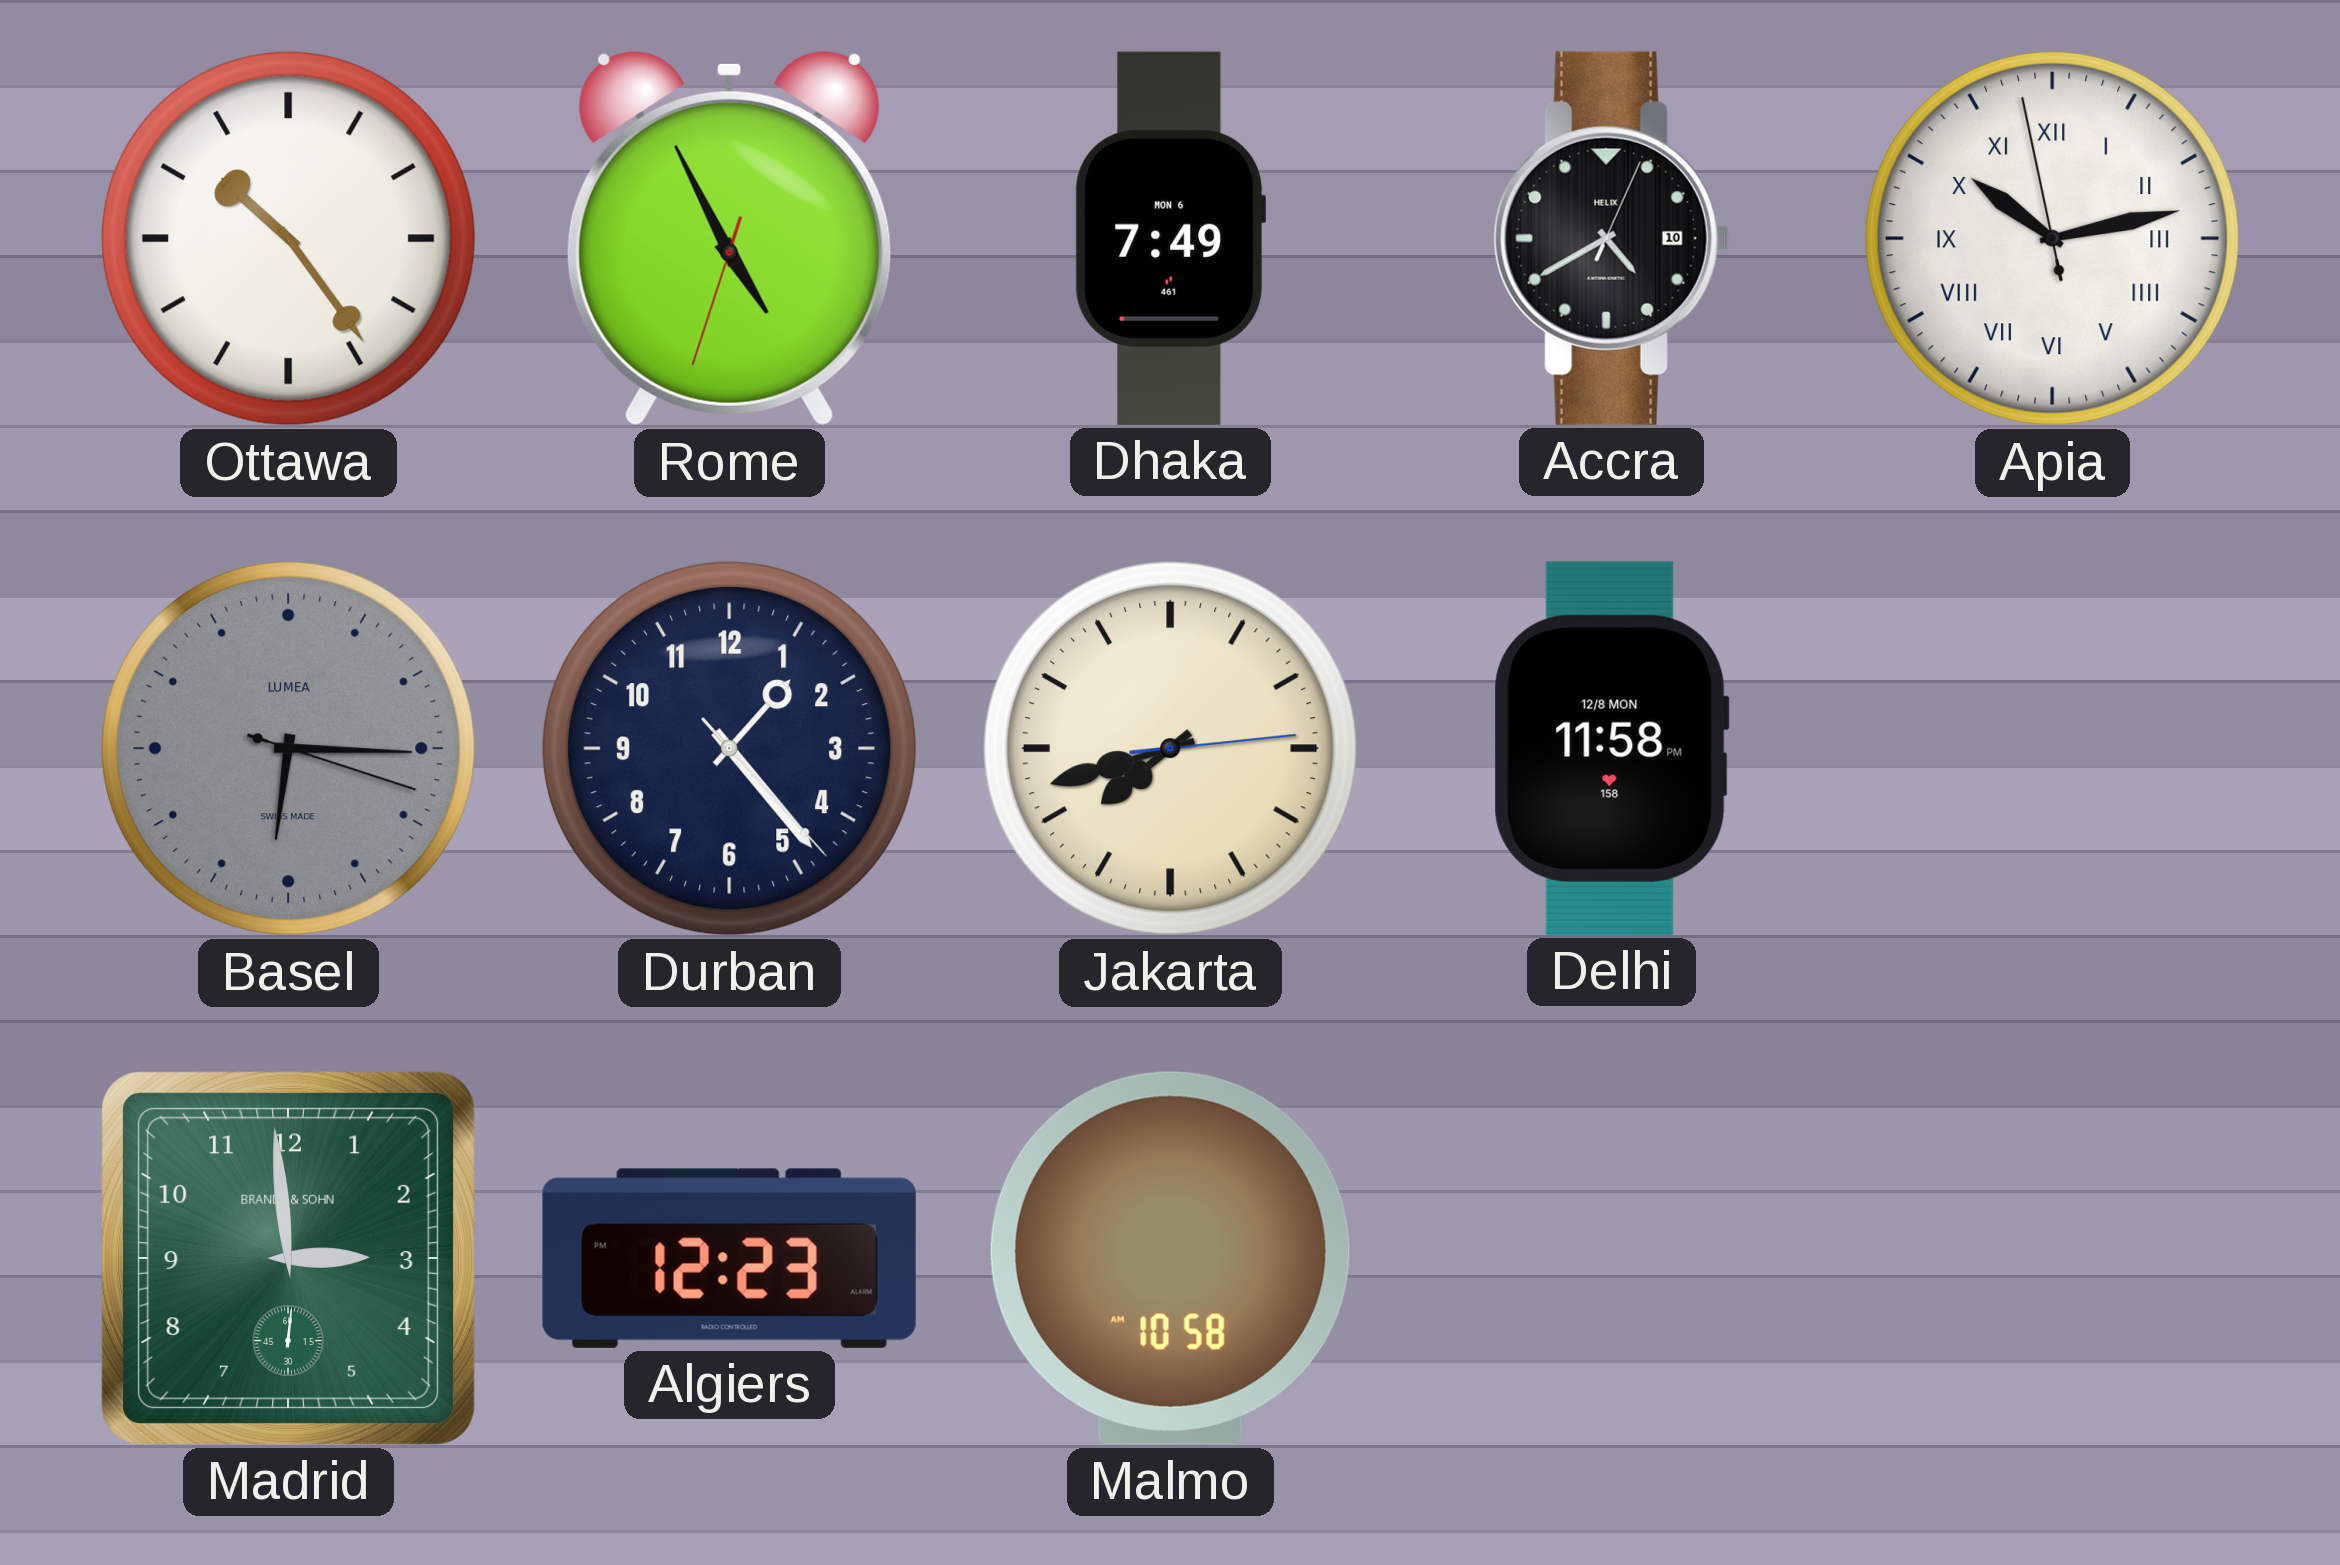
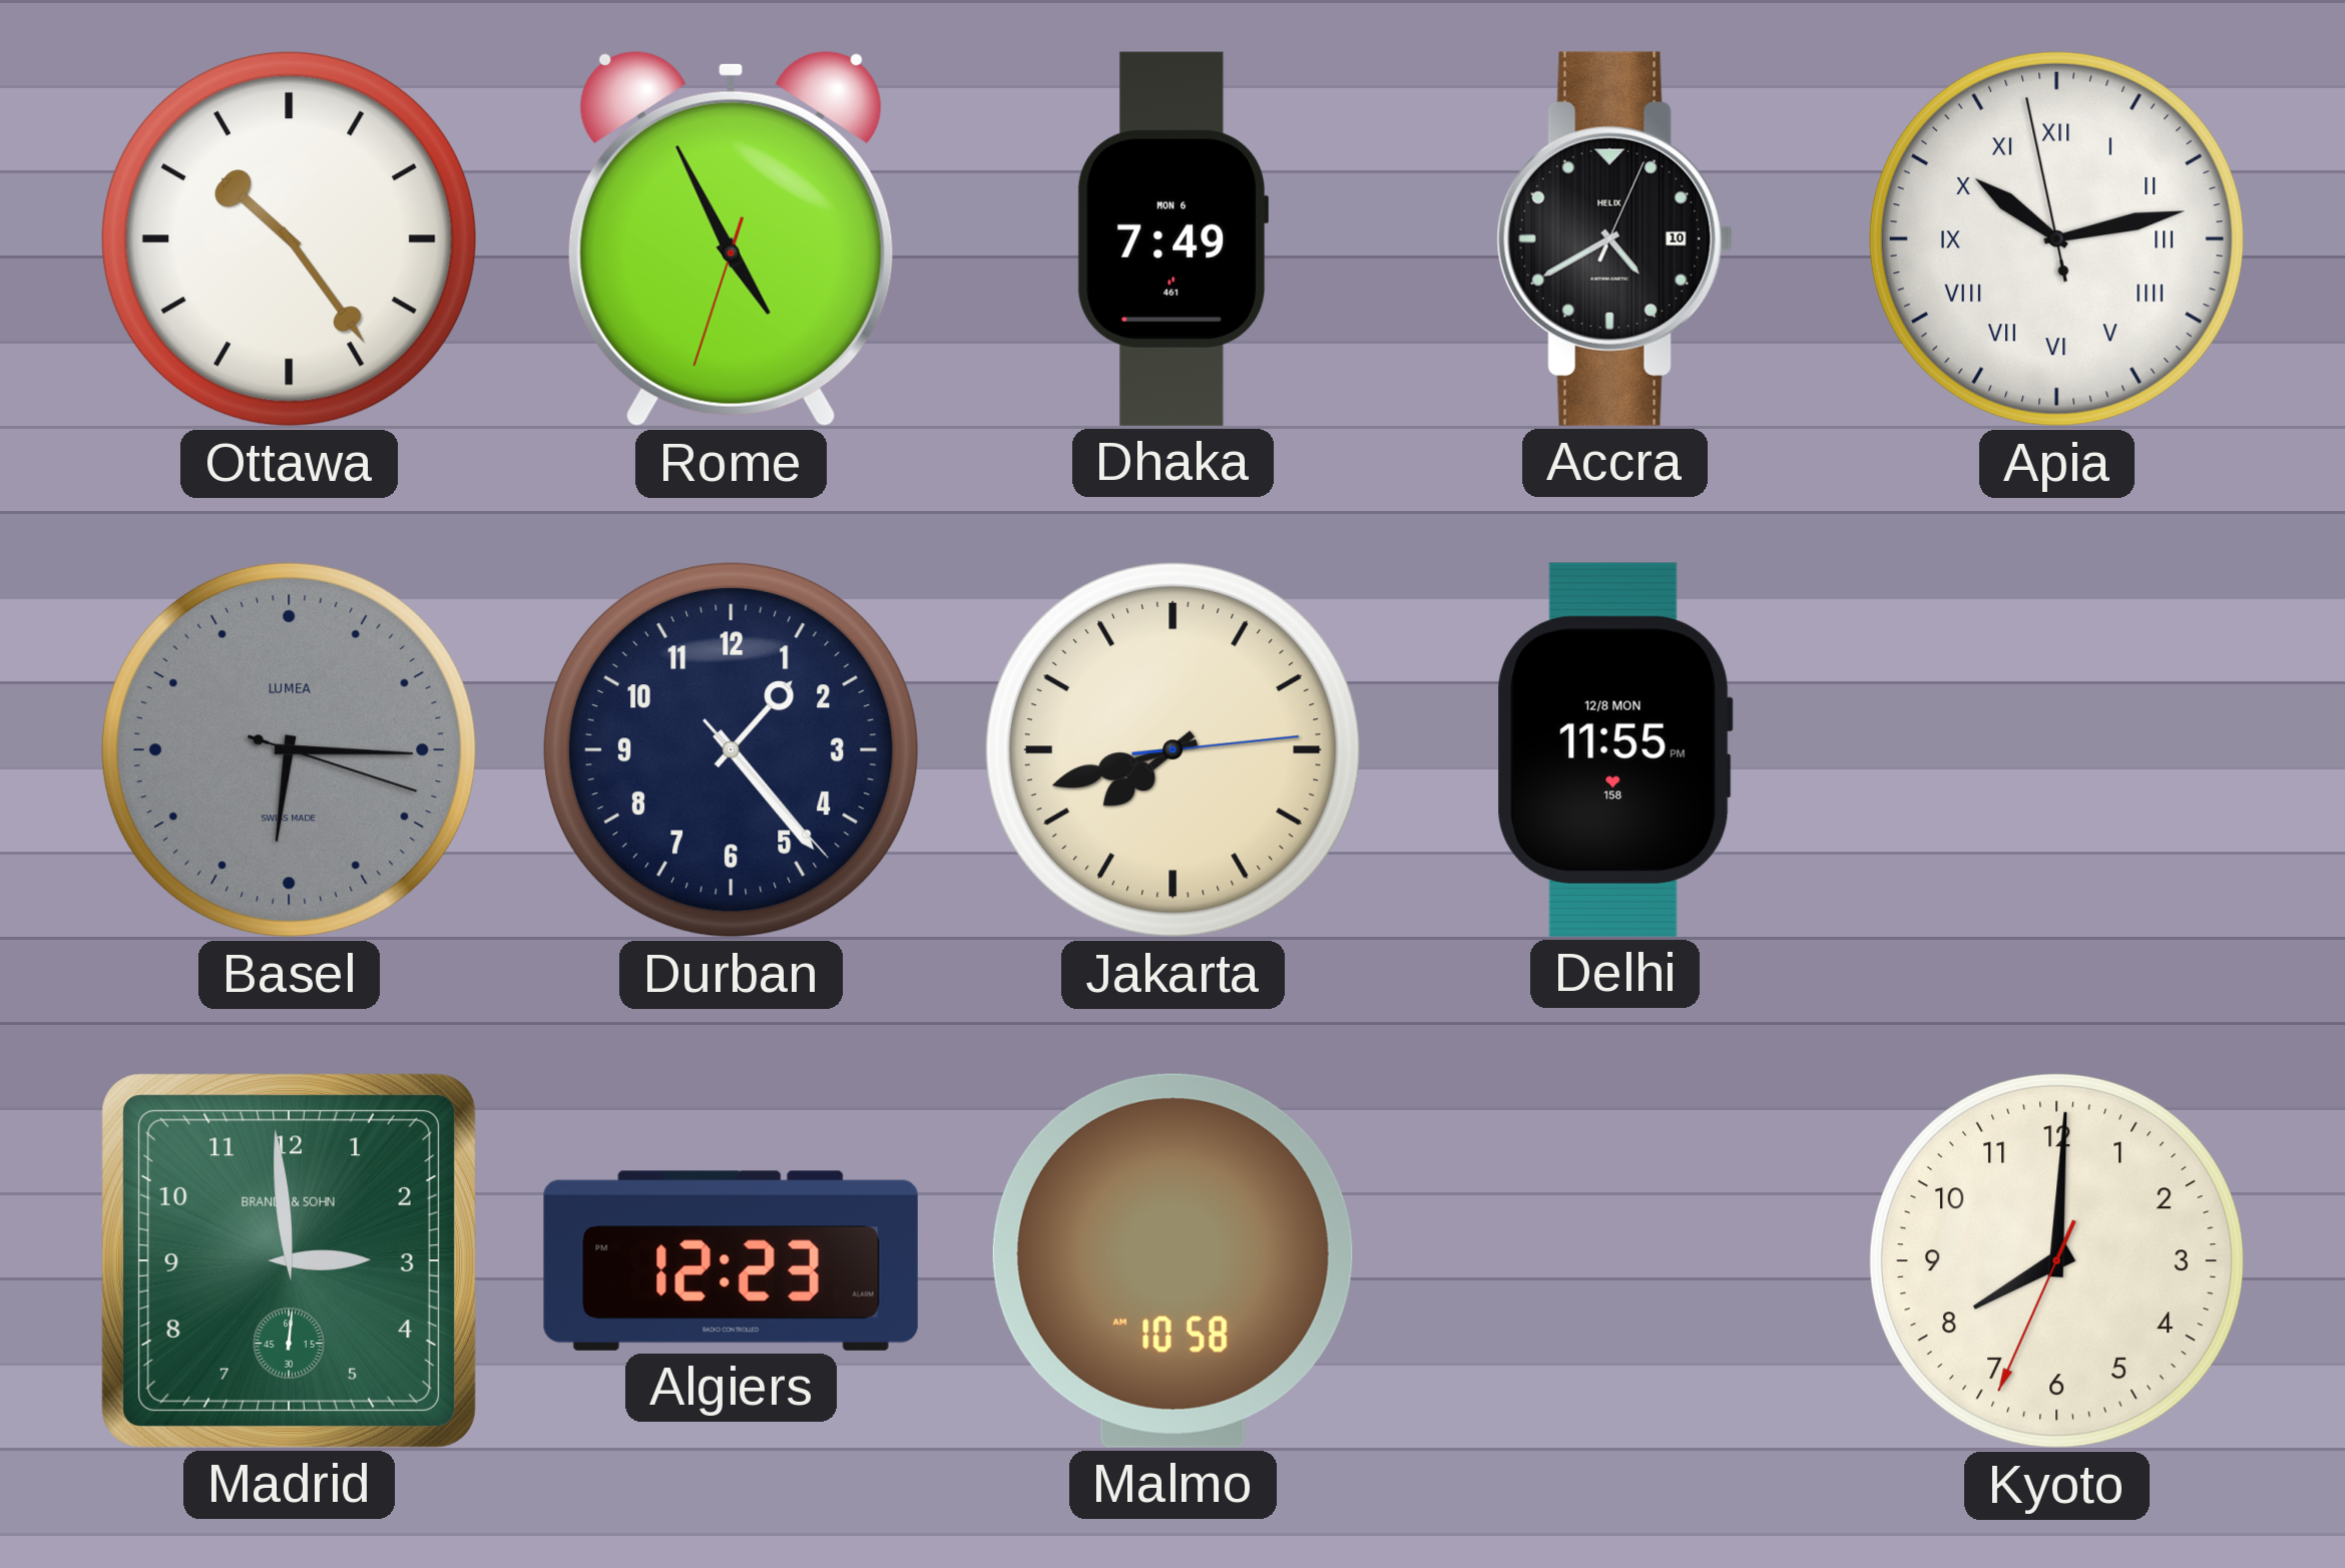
Delhi: 11:58 -> 11:55
Kyoto: none -> 8:00
